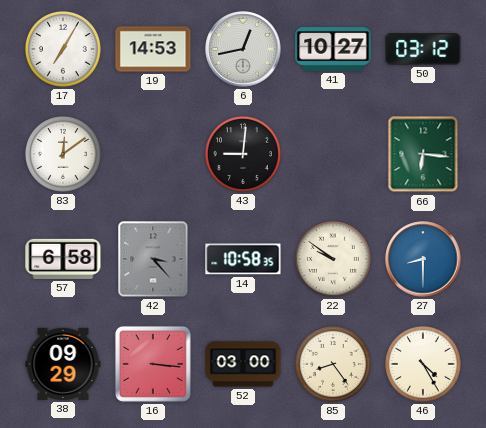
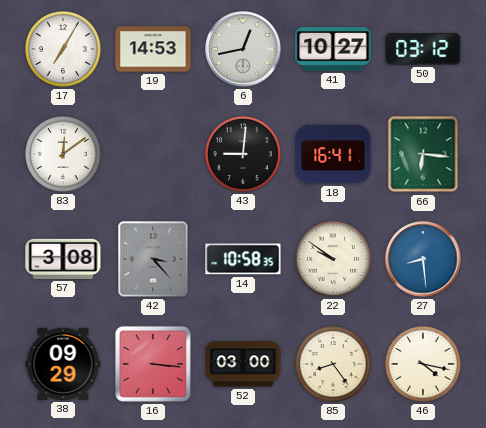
18: none -> 16:41
57: 6:58 -> 3:08
27: 8:30 -> 8:29
46: 4:25 -> 4:17
